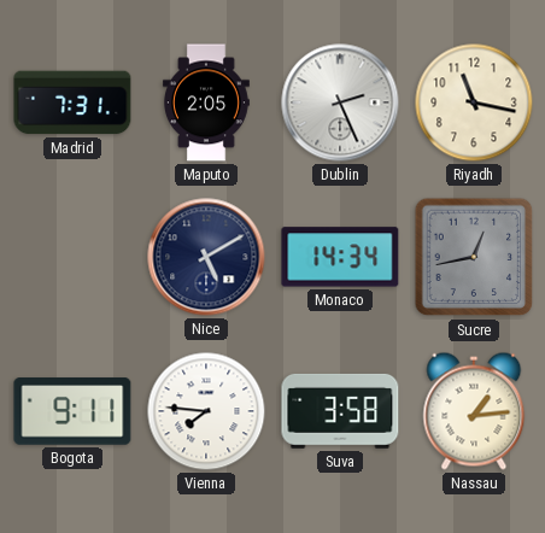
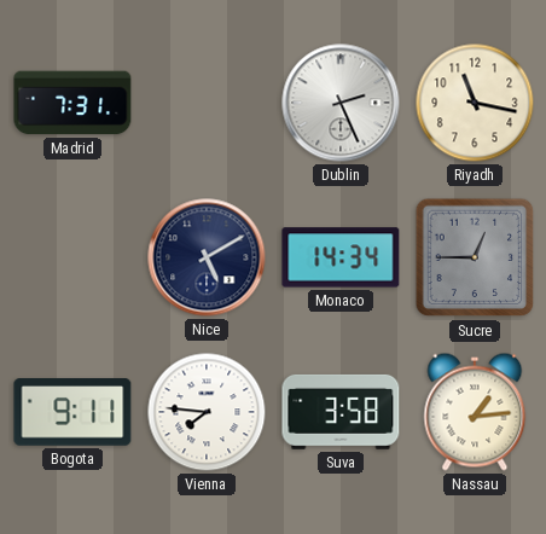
Maputo: 2:05 -> none
Sucre: 12:43 -> 12:45
